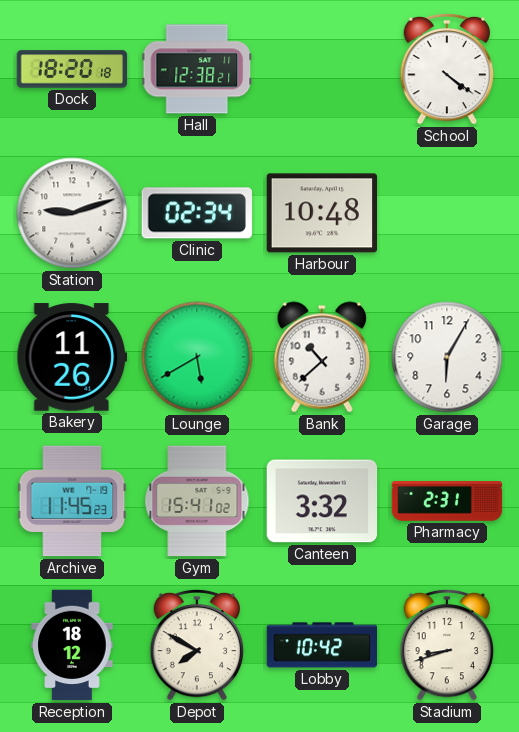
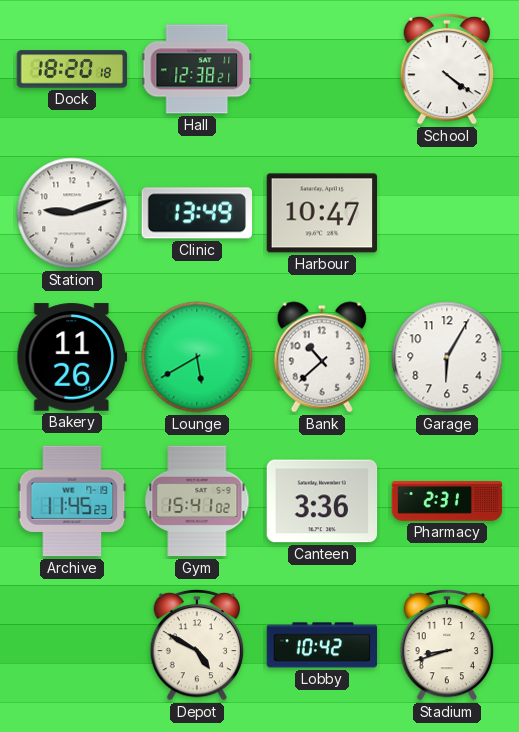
Clinic: 02:34 -> 13:49
Harbour: 10:48 -> 10:47
Canteen: 3:32 -> 3:36
Reception: 18:12 -> none
Depot: 7:50 -> 4:50
